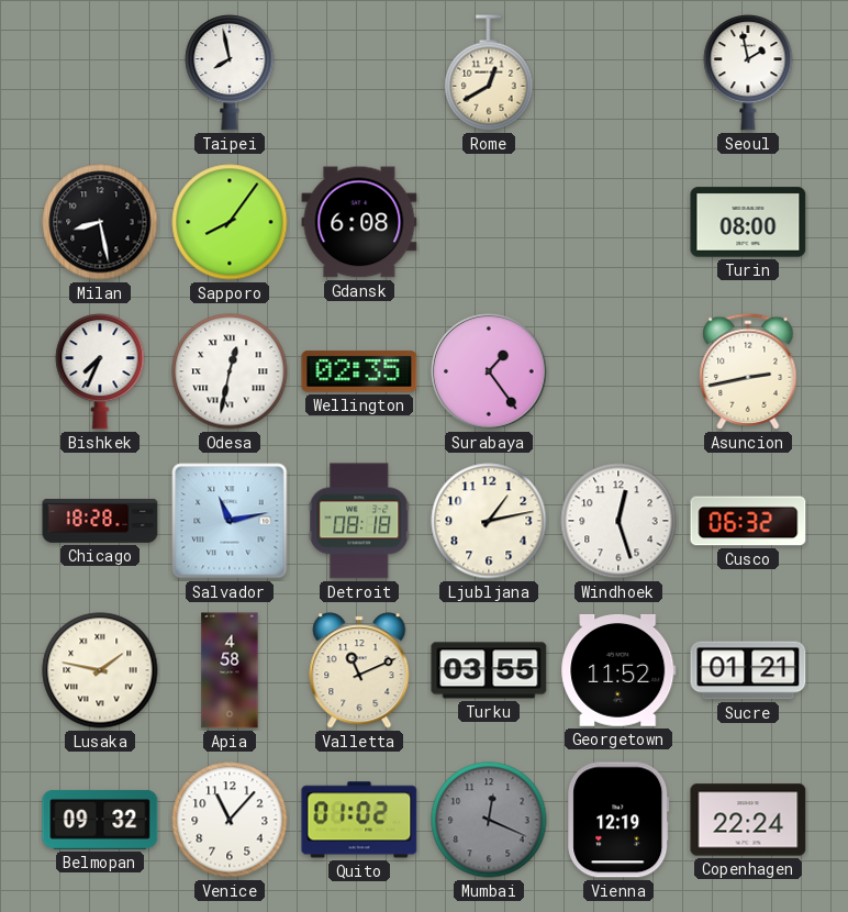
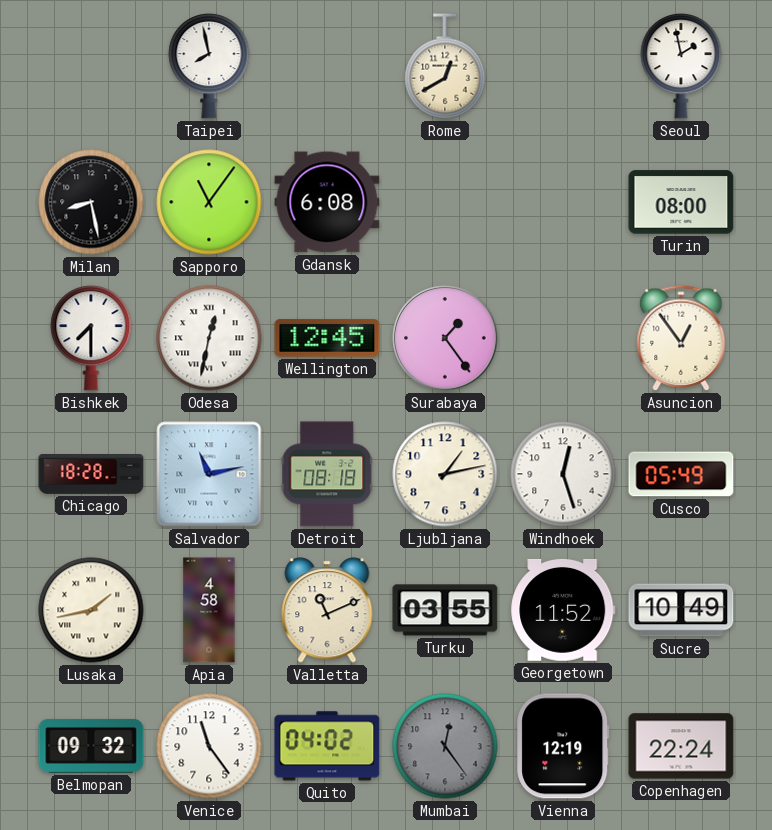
Sapporo: 8:06 -> 11:06
Bishkek: 7:34 -> 7:30
Wellington: 02:35 -> 12:45
Asuncion: 2:43 -> 12:54
Cusco: 06:32 -> 05:49
Lusaka: 1:47 -> 1:43
Sucre: 01:21 -> 10:49
Venice: 11:07 -> 11:24
Quito: 01:02 -> 04:02
Mumbai: 12:19 -> 12:24
